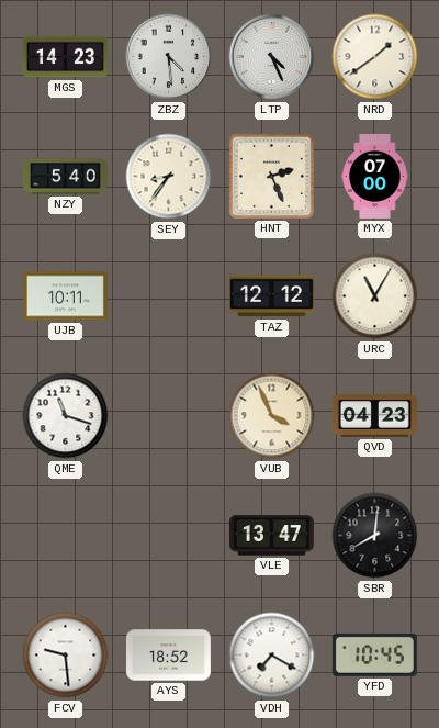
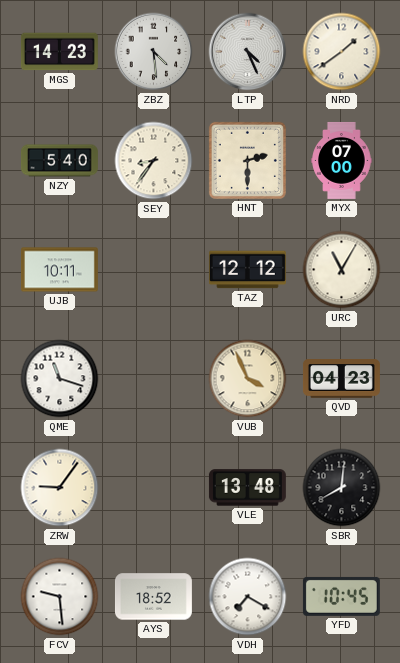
HNT: 2:26 -> 2:30
ZRW: none -> 9:06
VLE: 13:47 -> 13:48
